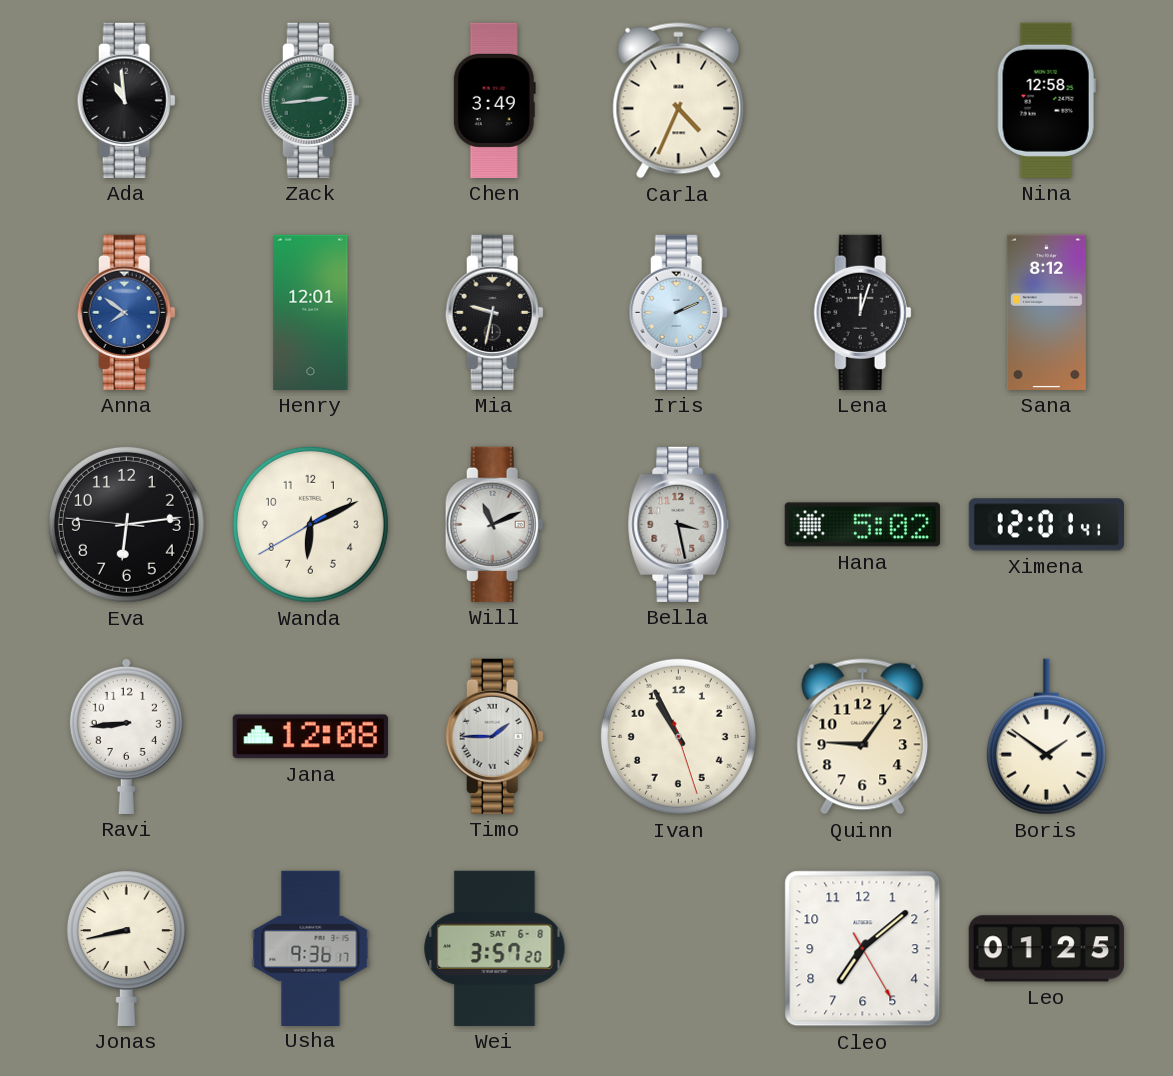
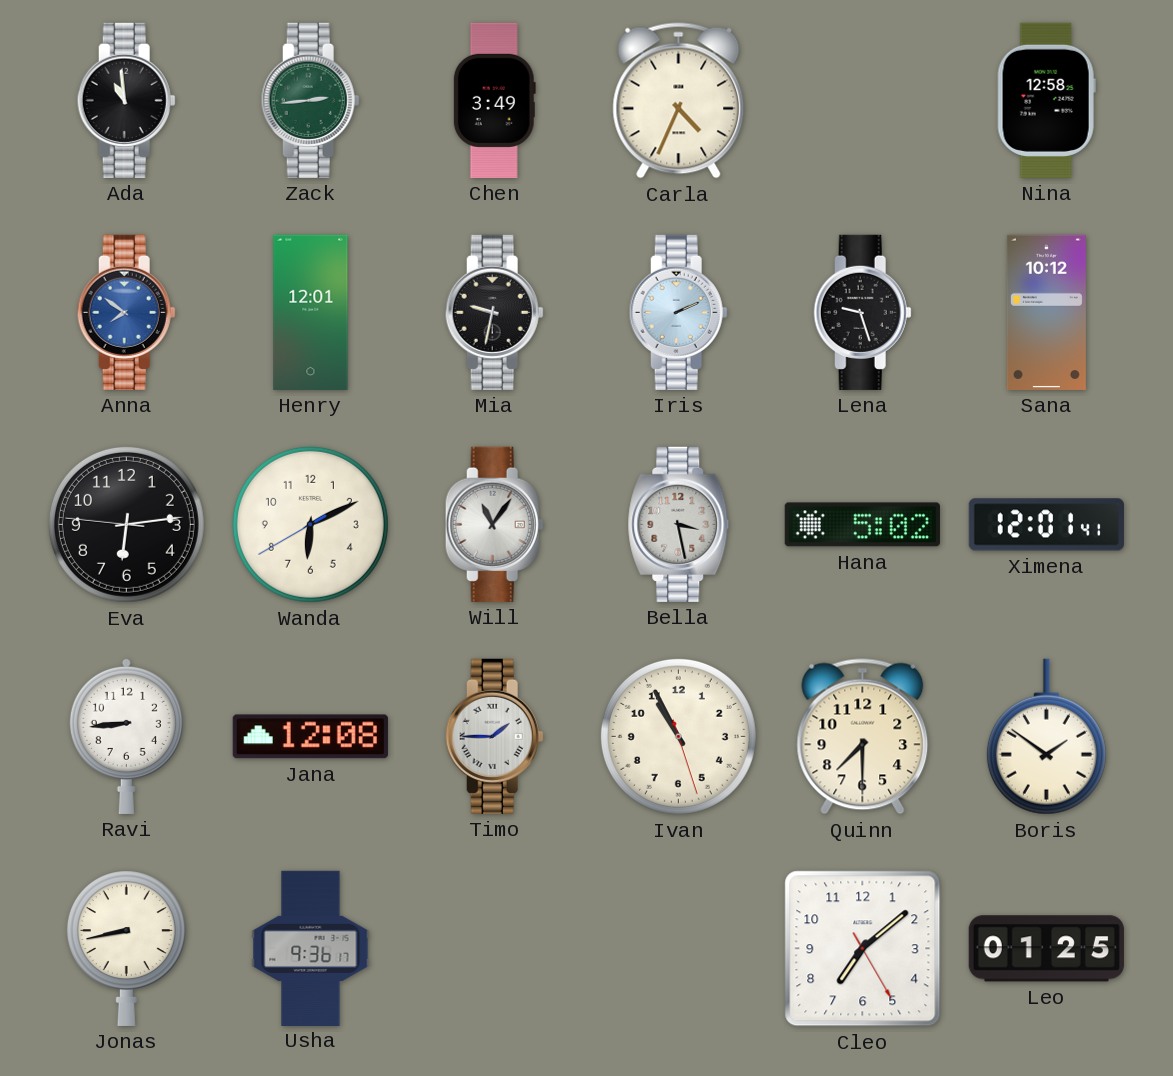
Lena: 12:03 -> 9:27
Sana: 8:12 -> 10:12
Will: 11:11 -> 11:06
Quinn: 9:06 -> 7:30
Wei: 3:57 -> none
